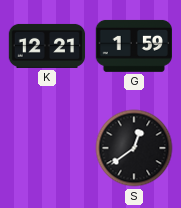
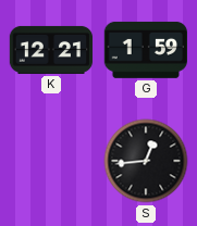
S: 12:39 -> 12:44
